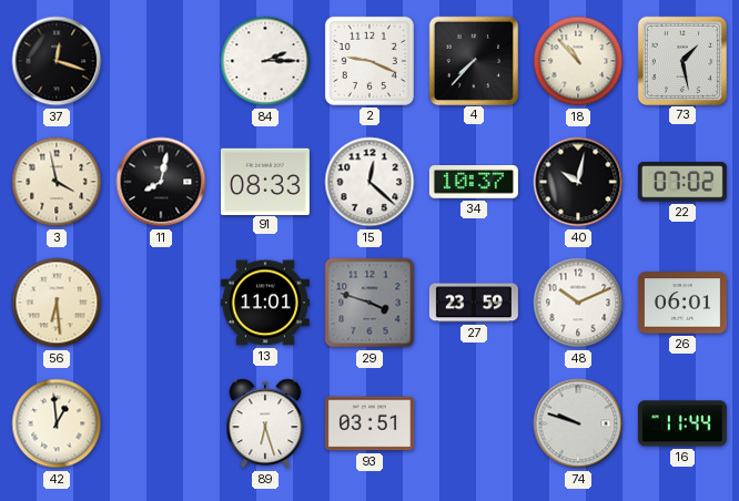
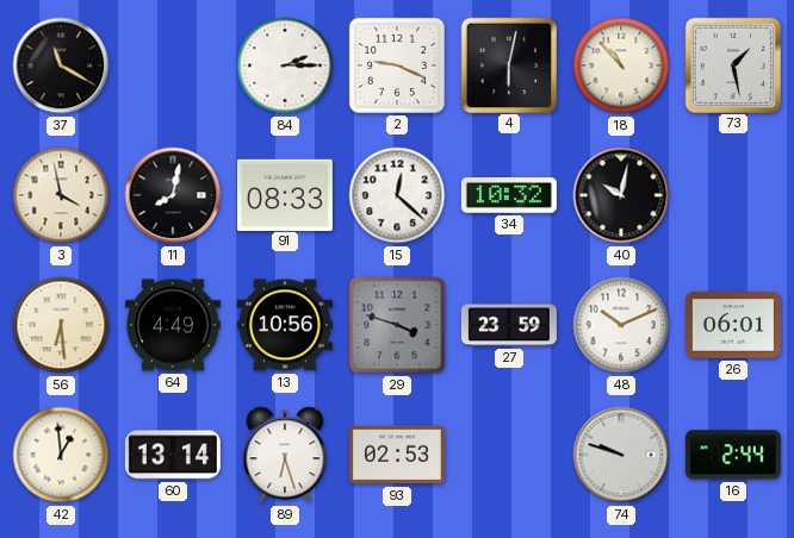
37: 12:18 -> 11:20
4: 7:37 -> 6:02
34: 10:37 -> 10:32
22: 07:02 -> none
64: none -> 4:49
13: 11:01 -> 10:56
60: none -> 13:14
93: 03:51 -> 02:53
16: 11:44 -> 2:44
